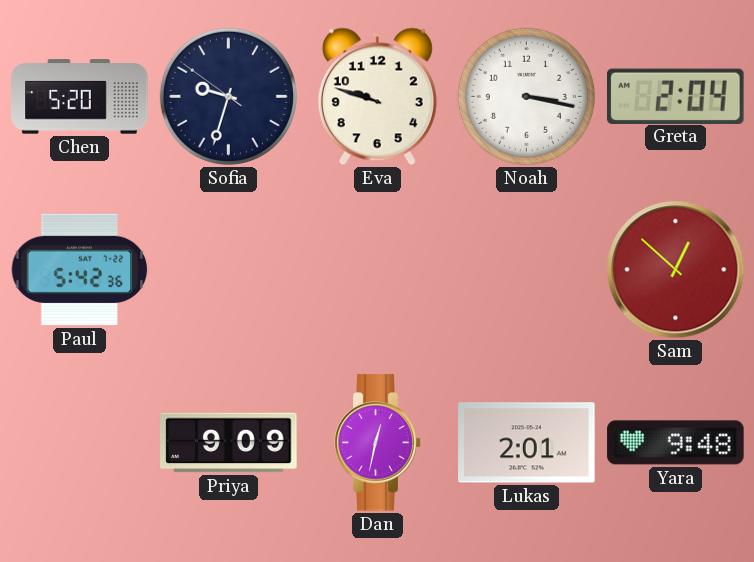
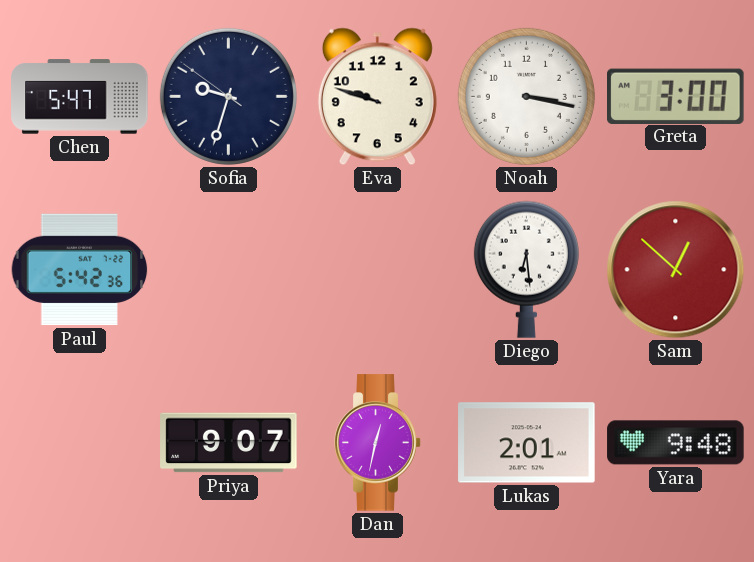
Chen: 5:20 -> 5:47
Greta: 2:04 -> 3:00
Diego: none -> 6:29
Priya: 9:09 -> 9:07
